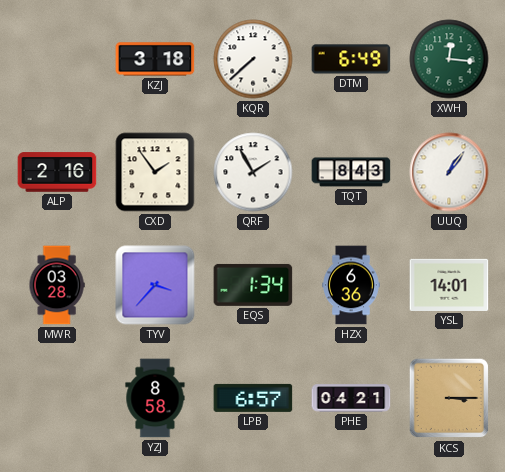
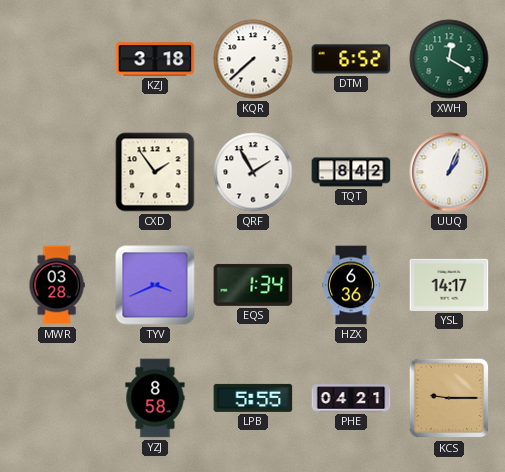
DTM: 6:49 -> 6:52
XWH: 12:16 -> 12:20
ALP: 2:16 -> none
TQT: 8:43 -> 8:42
UUQ: 1:06 -> 1:04
TYV: 3:37 -> 3:41
YSL: 14:01 -> 14:17
LPB: 6:57 -> 5:55
KCS: 3:15 -> 9:15
